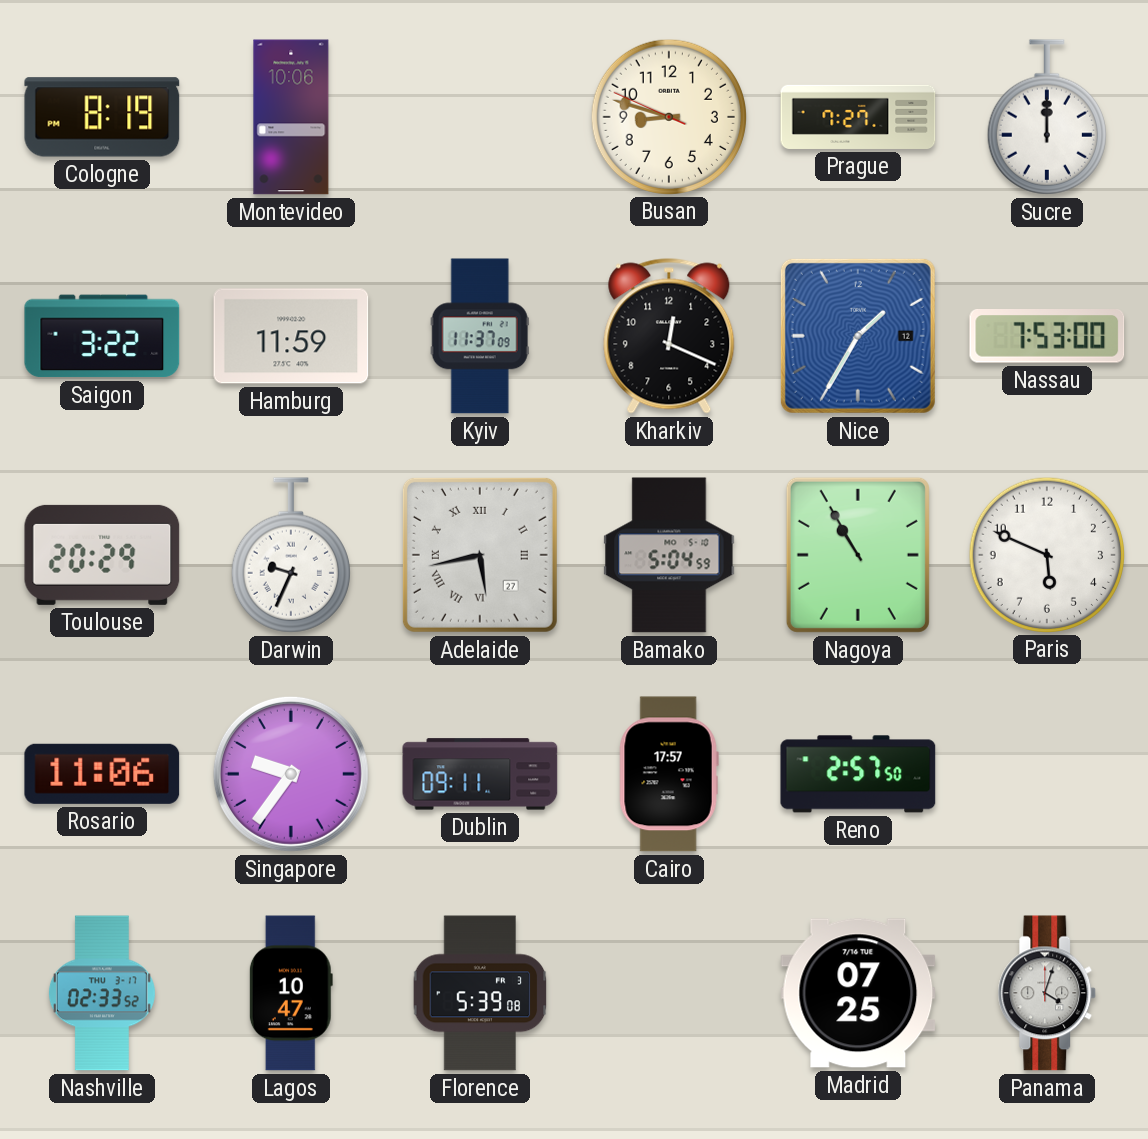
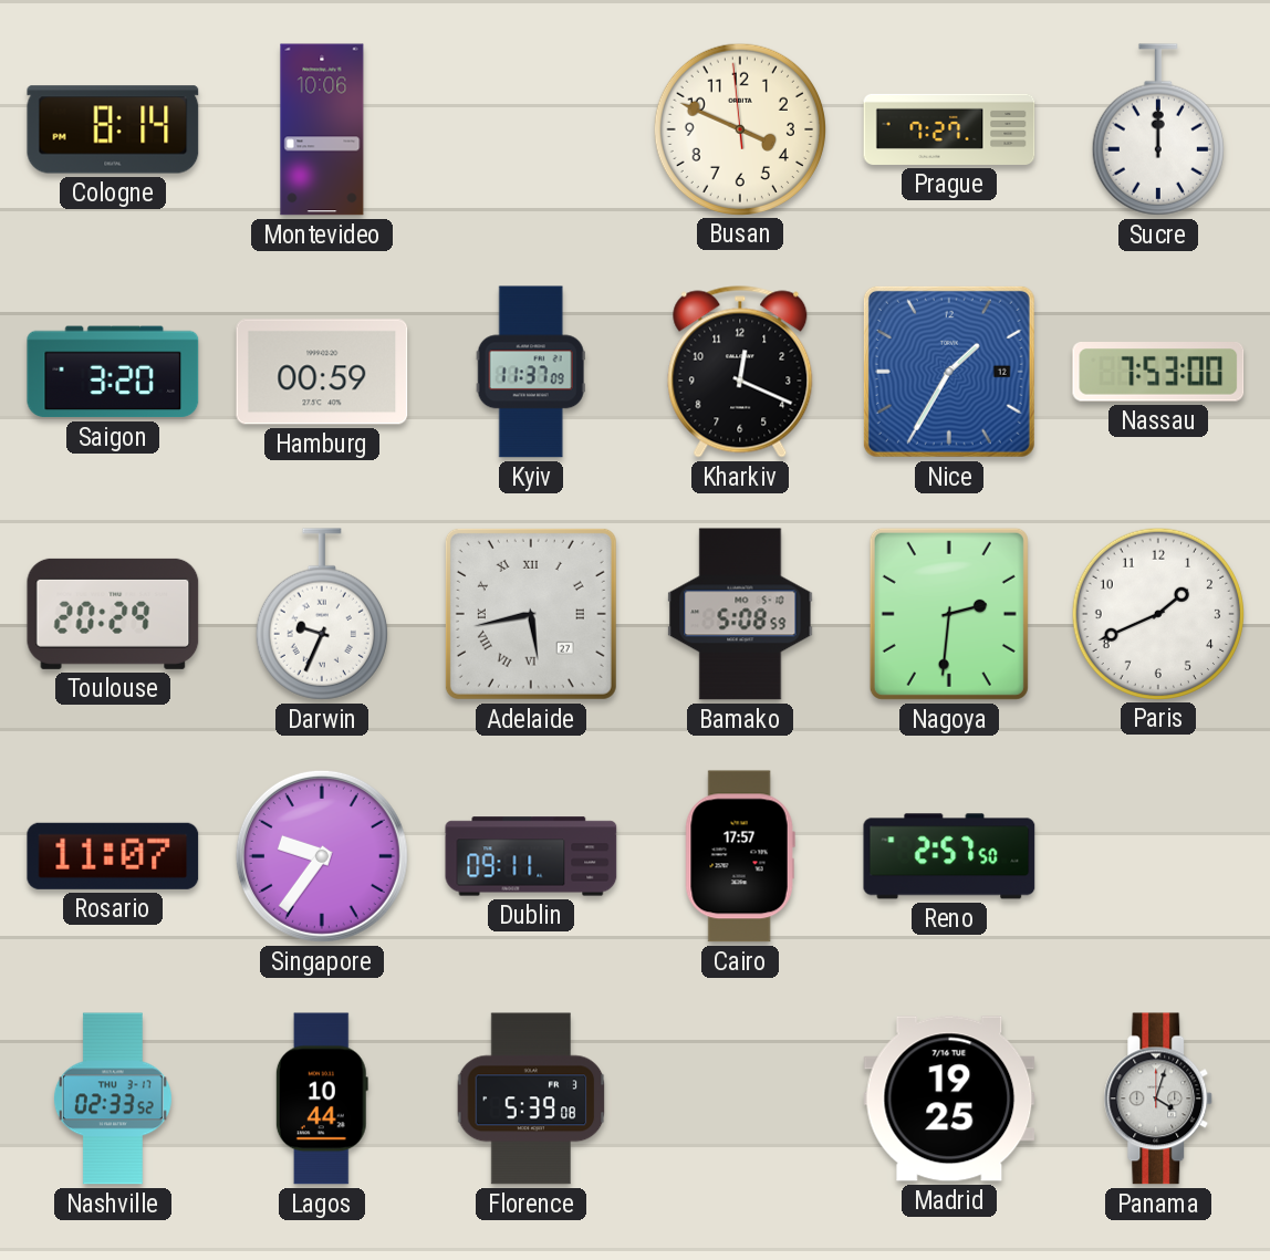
Cologne: 8:19 -> 8:14
Busan: 8:47 -> 3:48
Saigon: 3:22 -> 3:20
Hamburg: 11:59 -> 00:59
Bamako: 5:04 -> 5:08
Nagoya: 10:55 -> 2:31
Paris: 5:49 -> 1:41
Rosario: 11:06 -> 11:07
Lagos: 10:47 -> 10:44
Madrid: 07:25 -> 19:25
